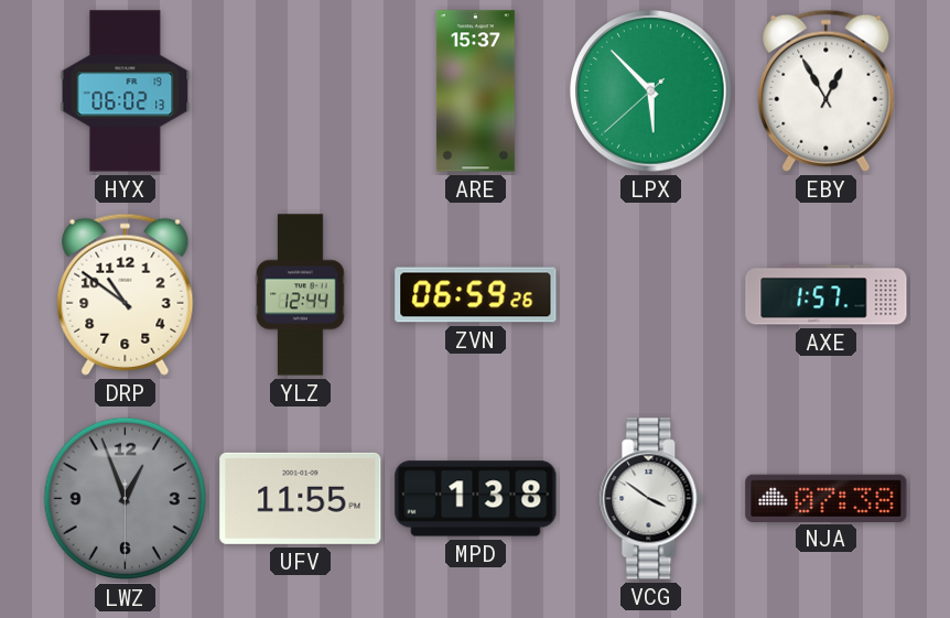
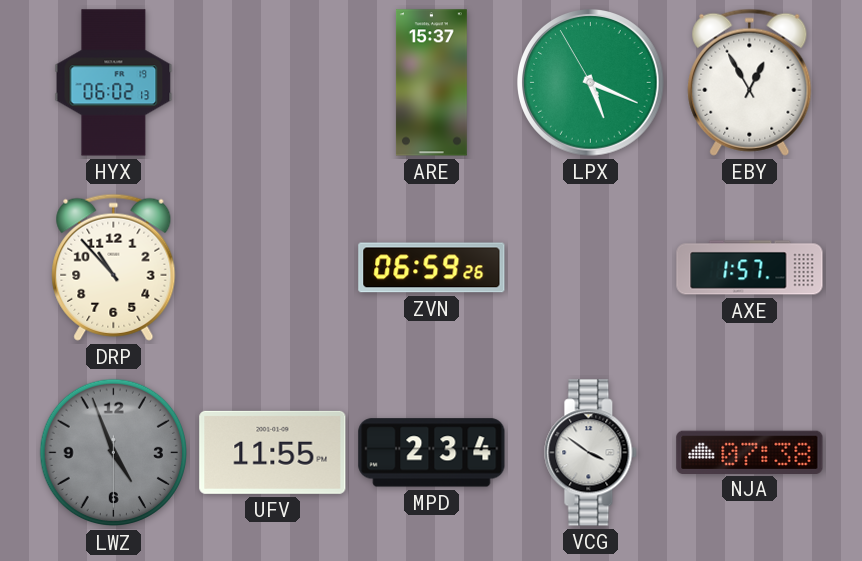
LPX: 5:52 -> 5:18
DRP: 10:51 -> 10:53
YLZ: 12:44 -> none
LWZ: 12:56 -> 4:56
MPD: 1:38 -> 2:34
